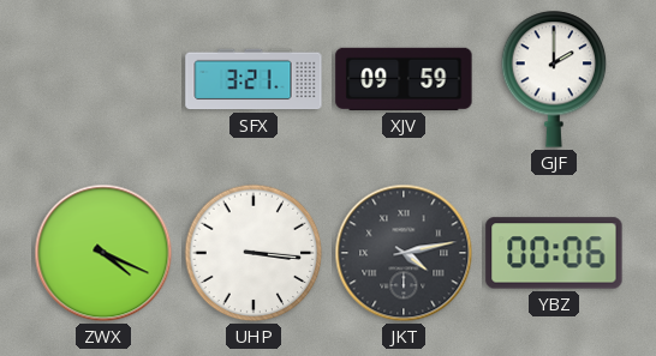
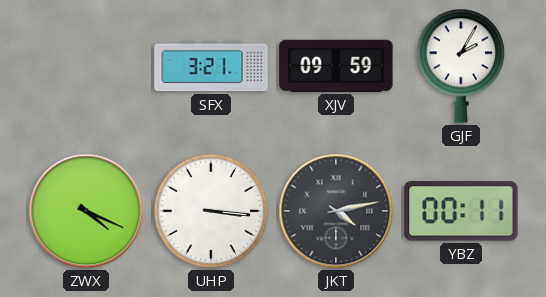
GJF: 2:00 -> 2:05
YBZ: 00:06 -> 00:11
